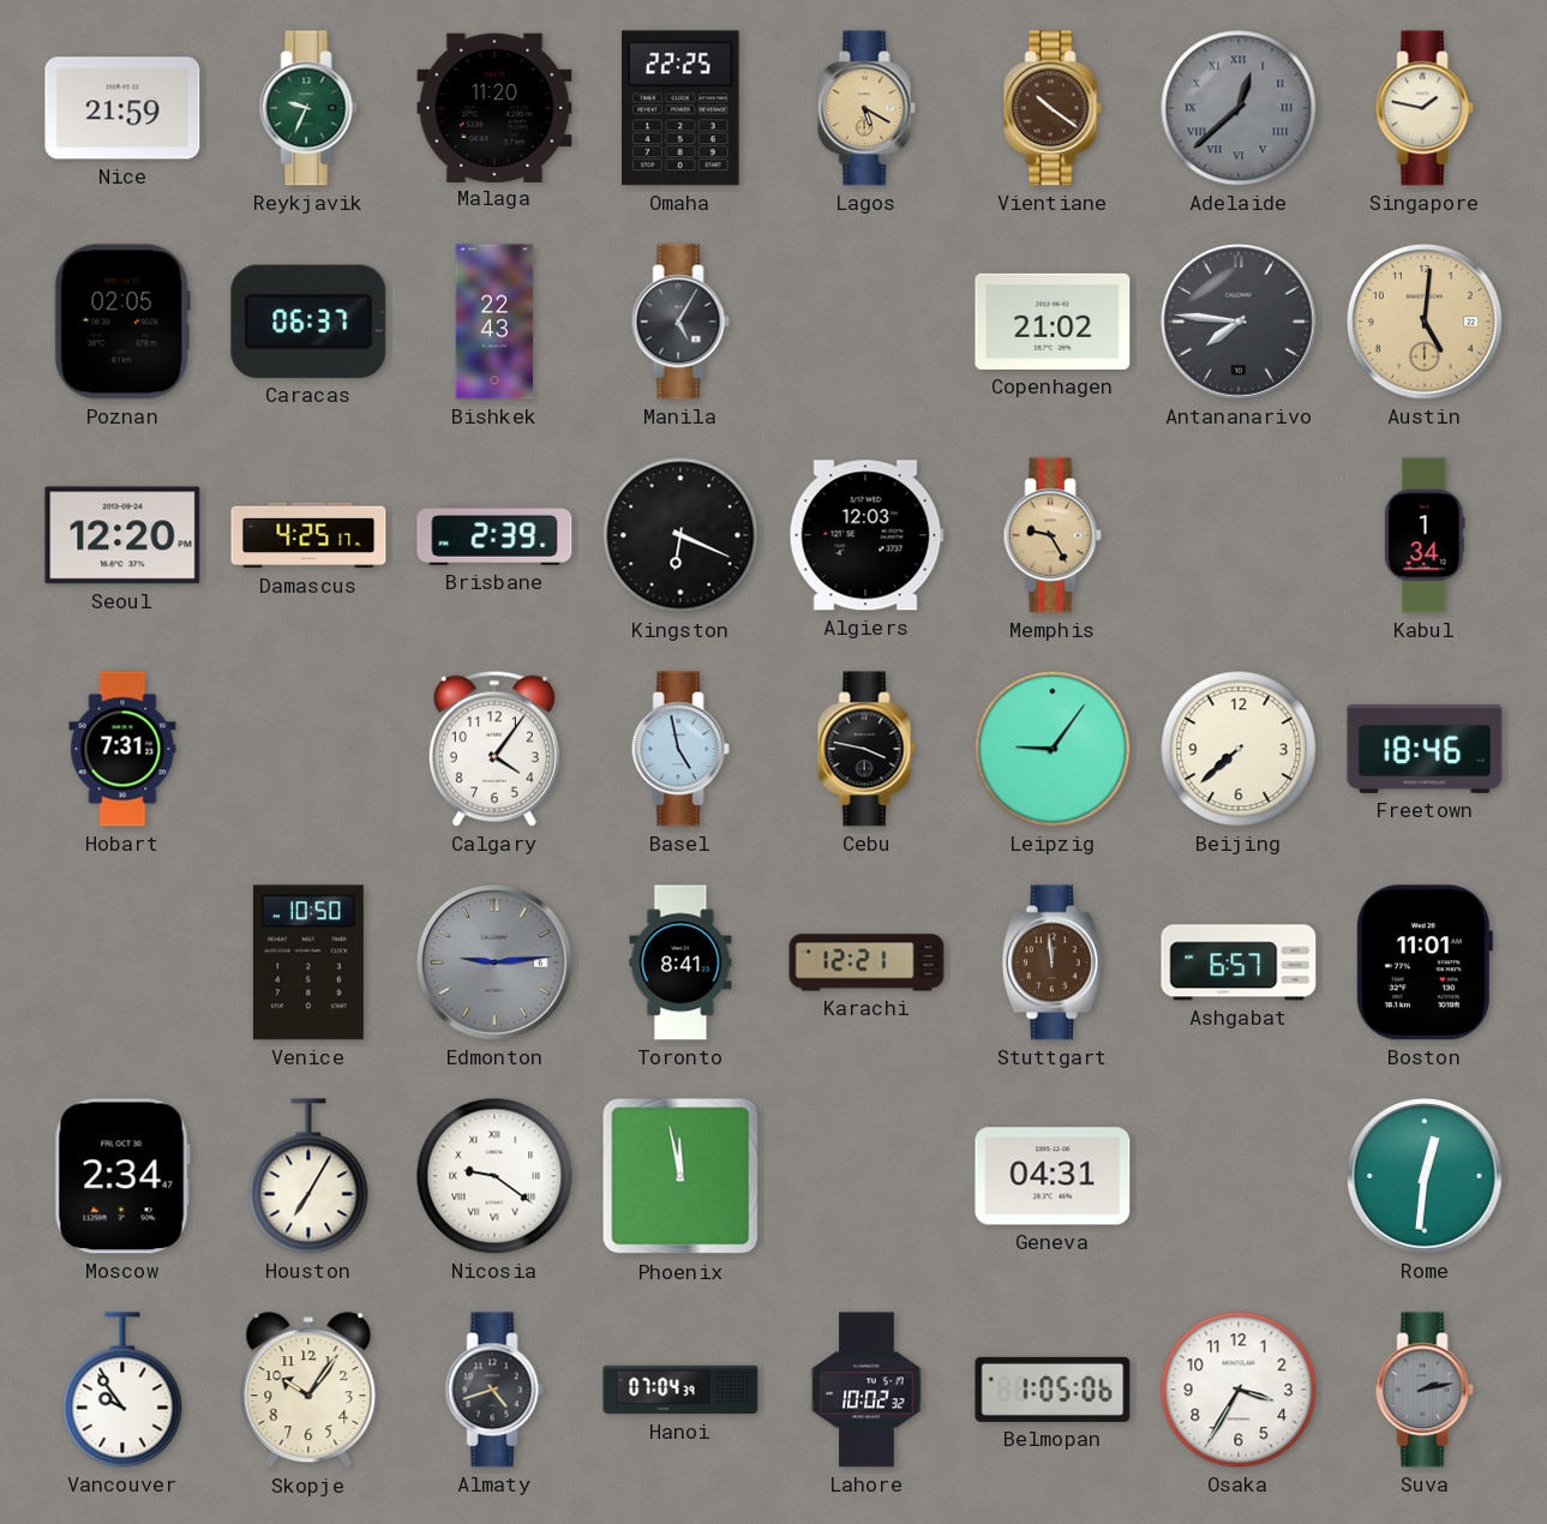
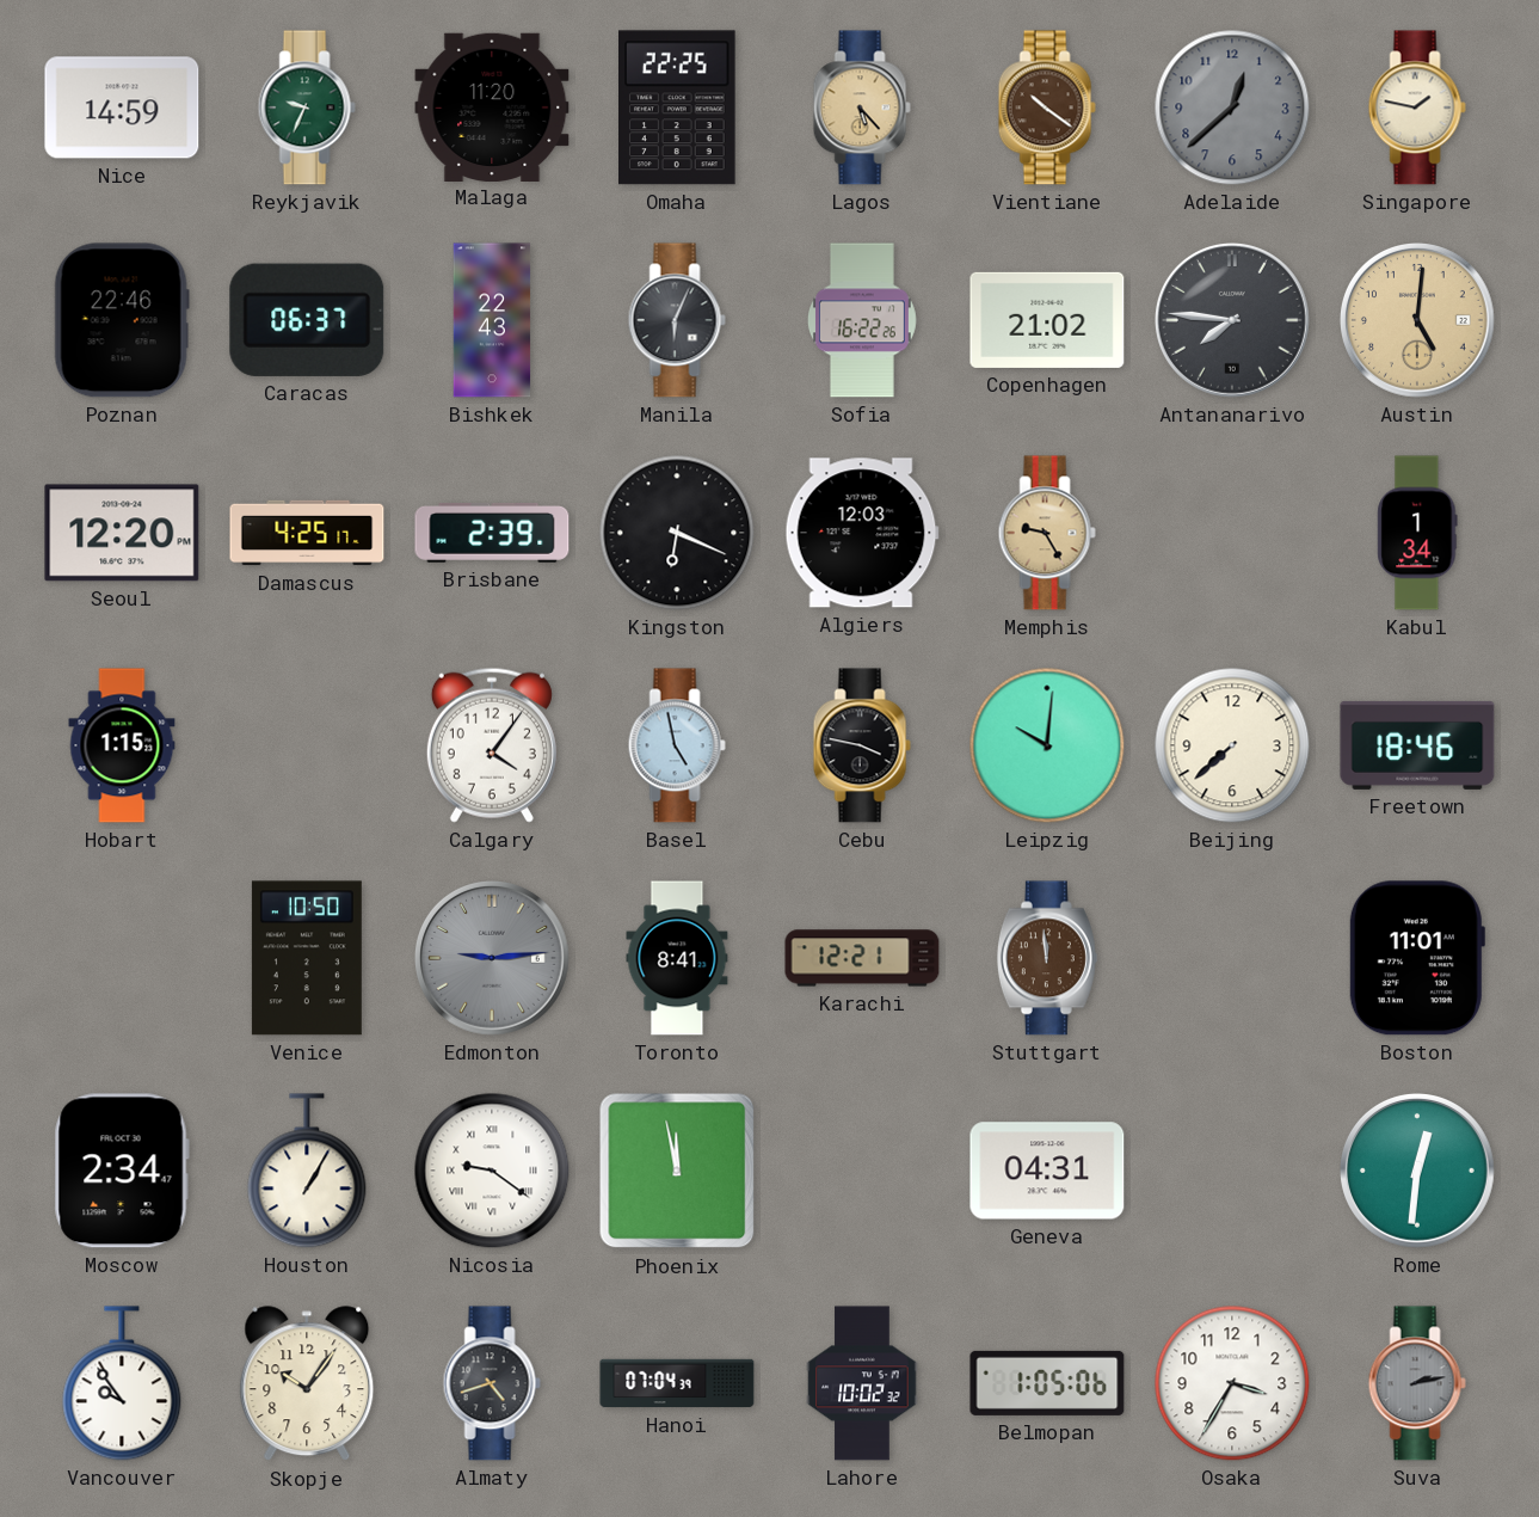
Nice: 21:59 -> 14:59
Lagos: 5:20 -> 5:23
Adelaide numerals: Roman -> Arabic
Poznan: 02:05 -> 22:46
Manila: 5:05 -> 6:04
Sofia: none -> 16:22
Hobart: 7:31 -> 1:15
Leipzig: 9:06 -> 10:01
Ashgabat: 6:57 -> none
Houston: 7:05 -> 1:05
